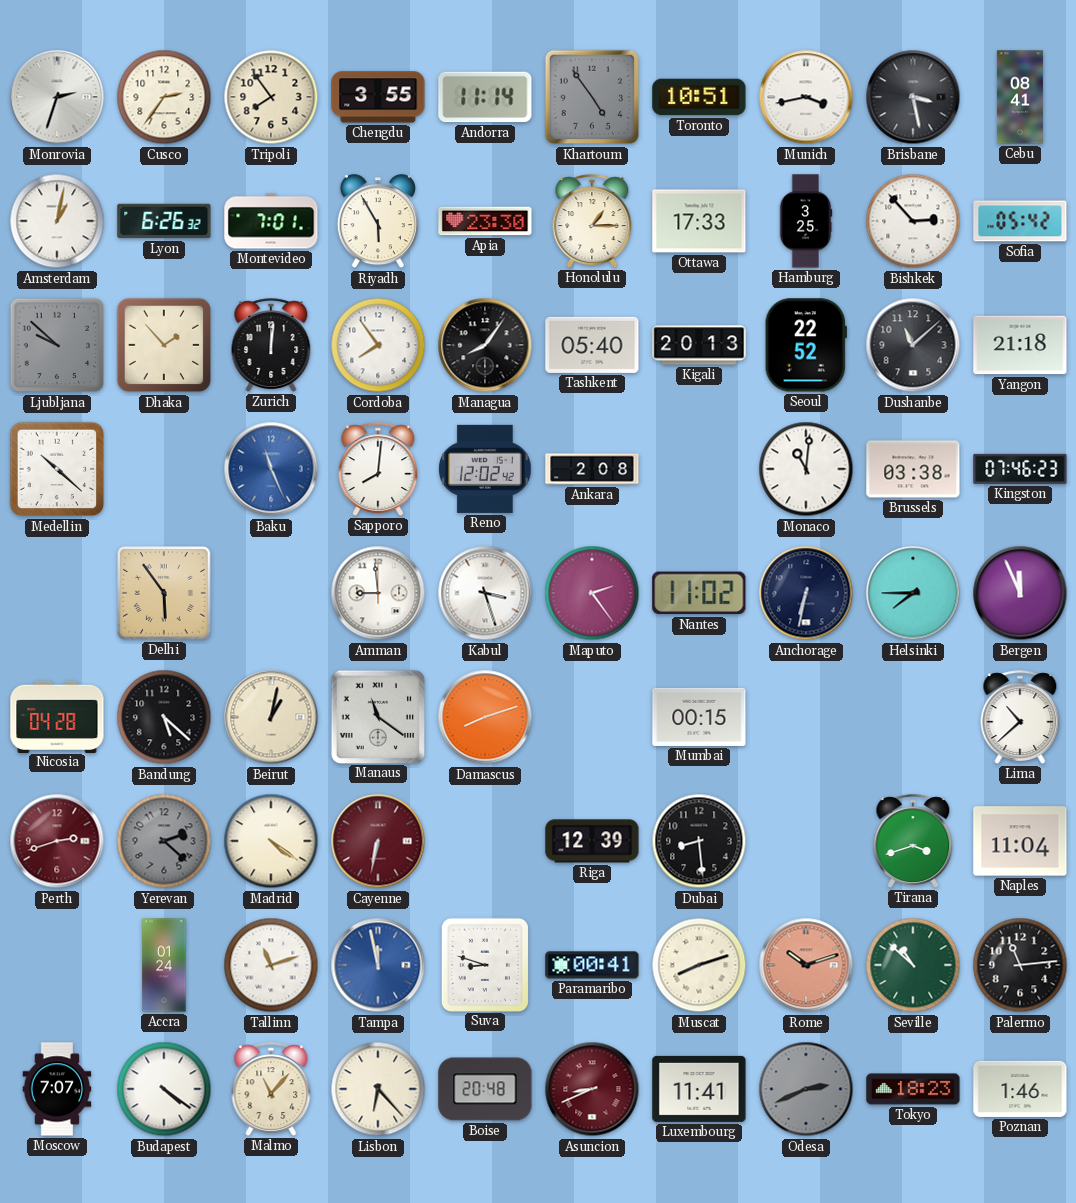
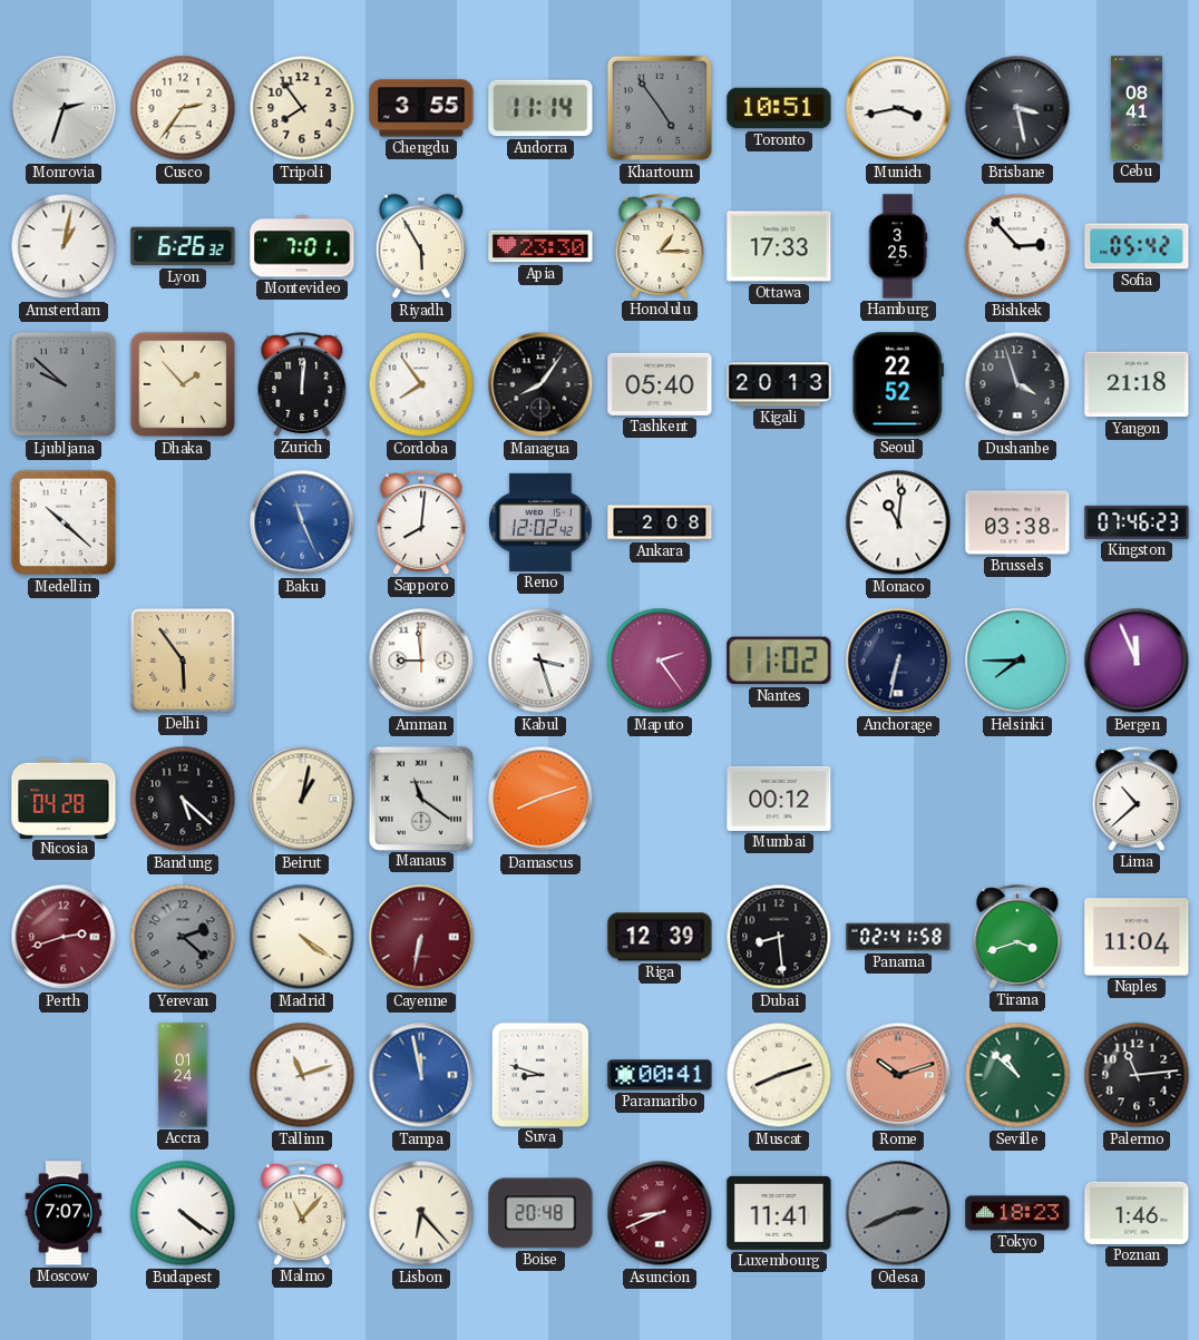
Dushanbe: 11:08 -> 3:57
Mumbai: 00:15 -> 00:12
Panama: none -> 02:41
